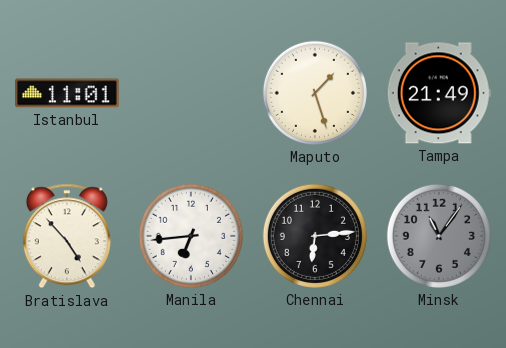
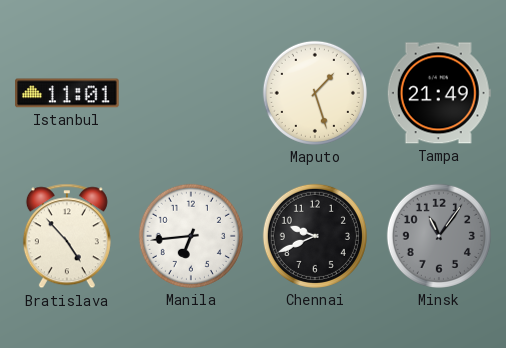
Chennai: 6:14 -> 9:41
